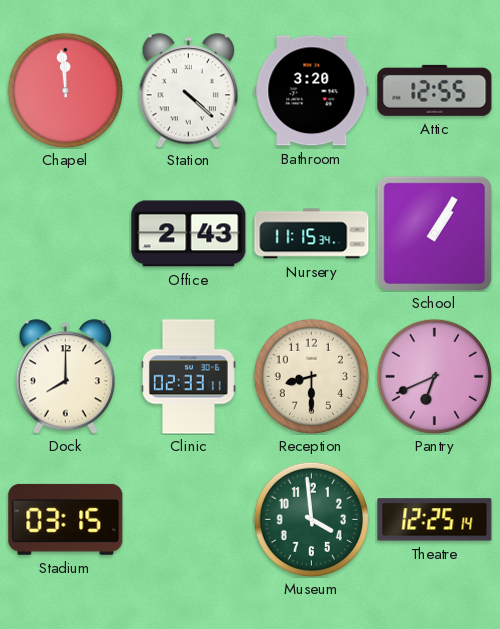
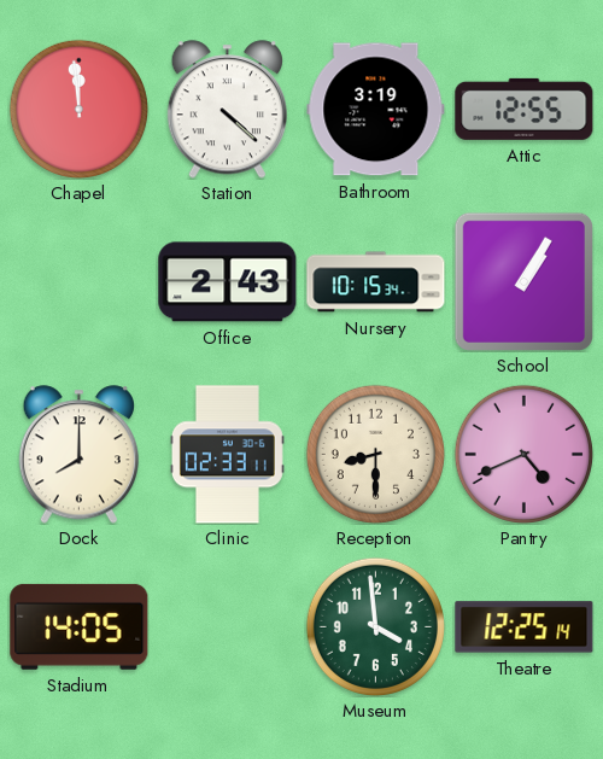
Bathroom: 3:20 -> 3:19
Nursery: 11:15 -> 10:15
Pantry: 6:41 -> 4:41
Stadium: 03:15 -> 14:05
